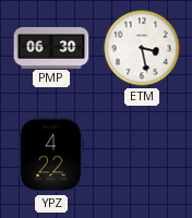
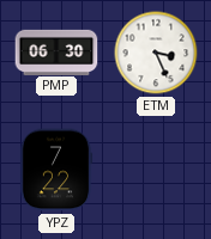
ETM: 3:28 -> 3:26
YPZ: 4:22 -> 7:22
